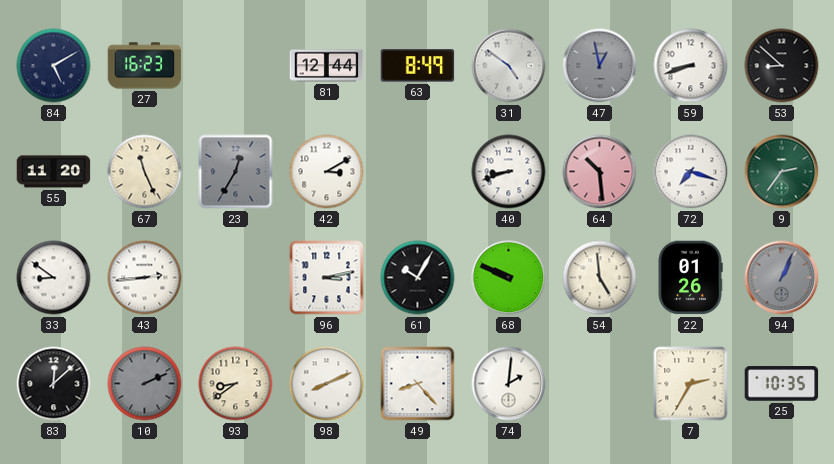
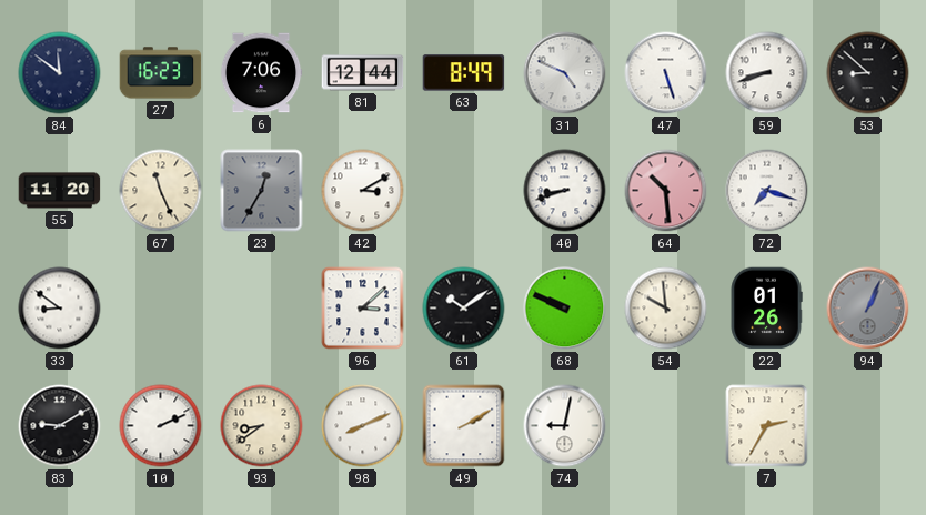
84: 5:10 -> 11:51
6: none -> 7:06
31: 4:51 -> 4:49
47: 12:58 -> 5:27
47 dial: grey -> white
9: 2:36 -> none
43: 2:44 -> none
96: 3:13 -> 3:08
61: 10:05 -> 10:09
54: 4:59 -> 9:59
83: 12:08 -> 9:10
10 dial: grey -> white
49: 8:23 -> 2:10
74: 2:01 -> 9:02
25: 10:35 -> none
